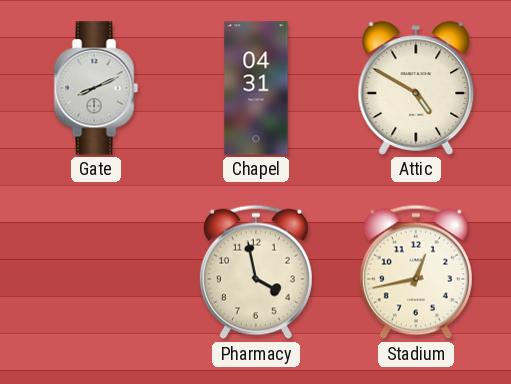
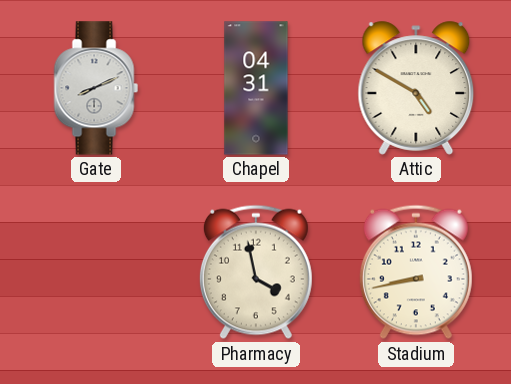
Stadium: 12:43 -> 8:43
